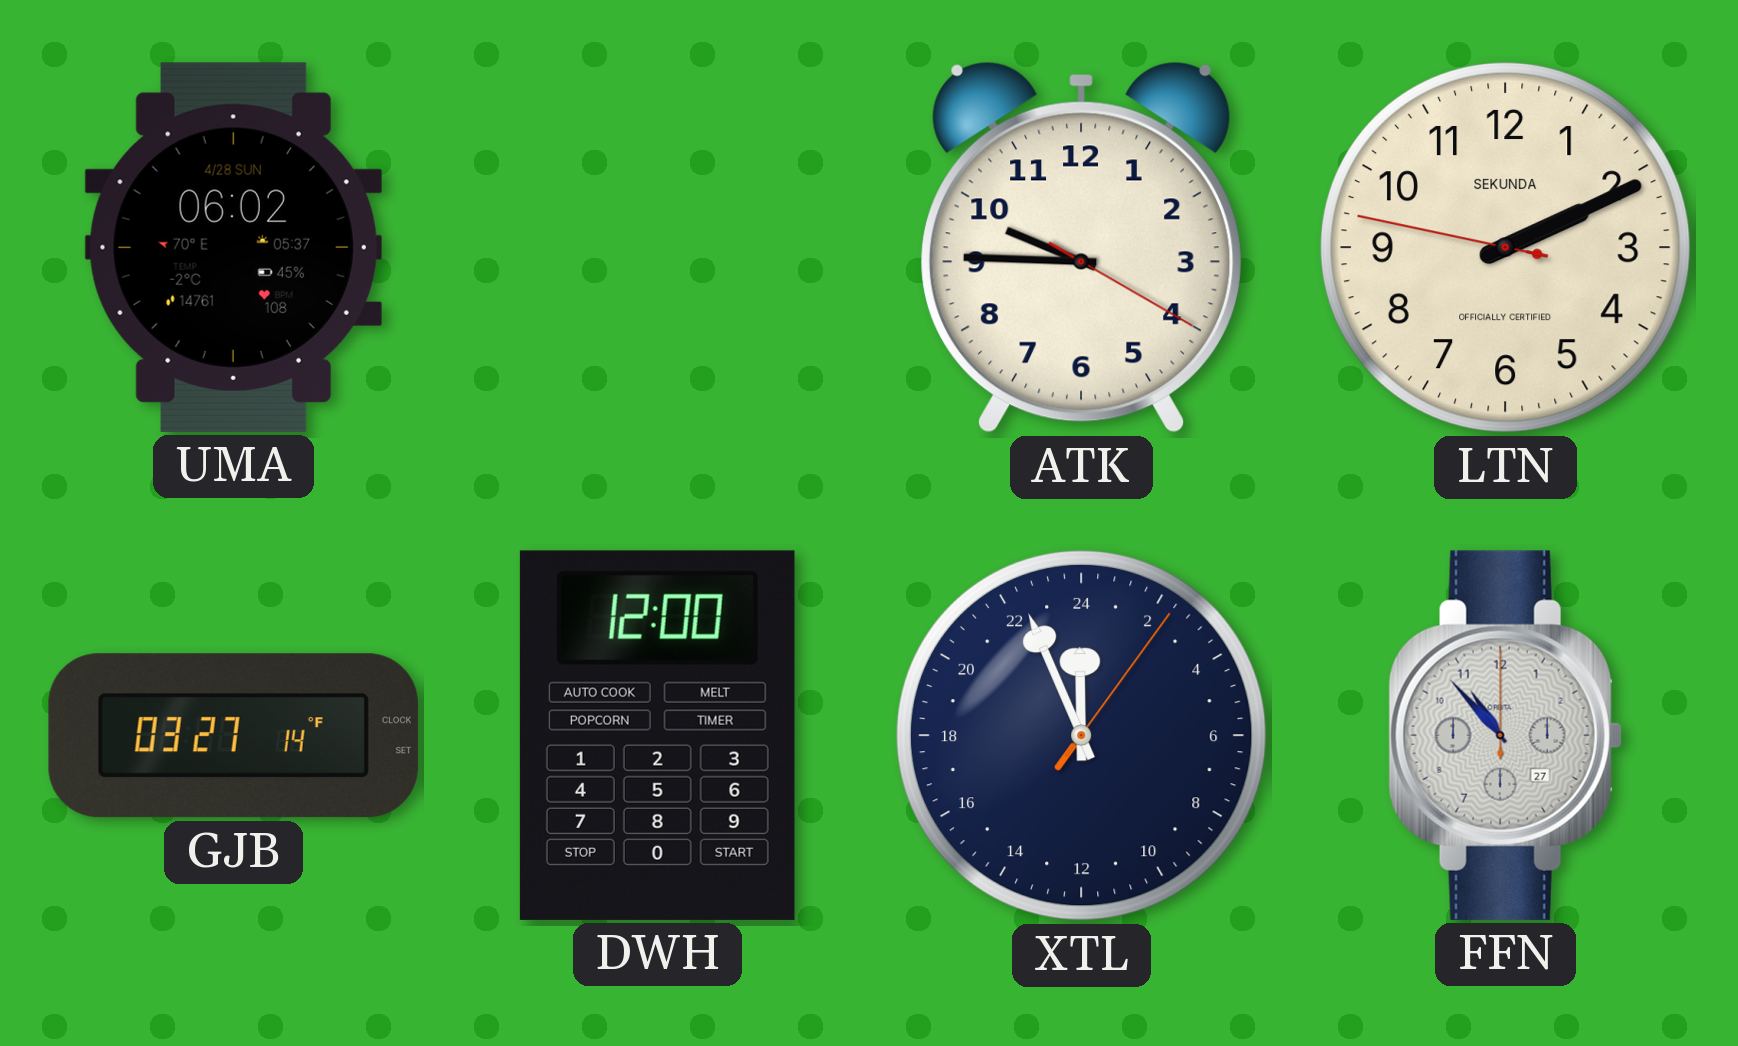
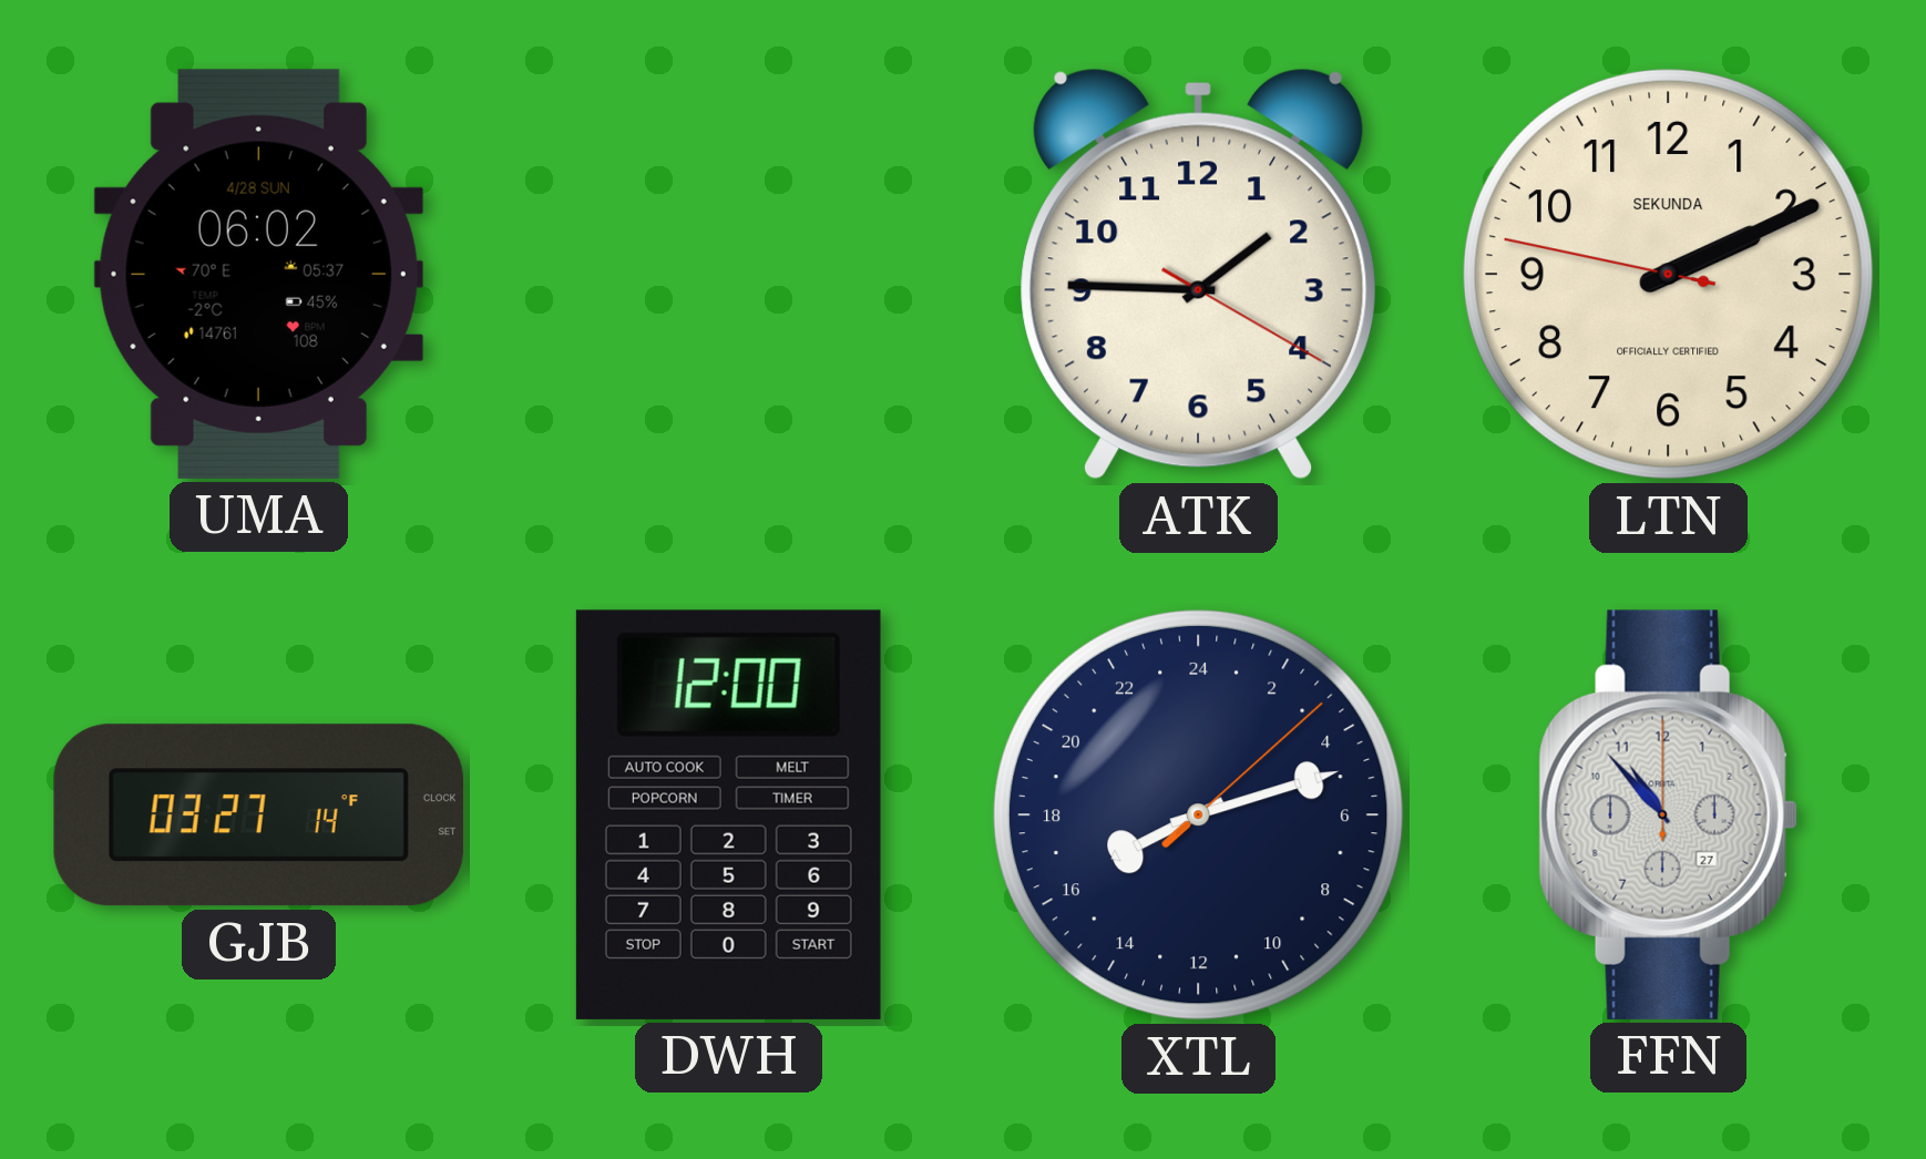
ATK: 9:45 -> 1:45
XTL: 23:56 -> 16:12
